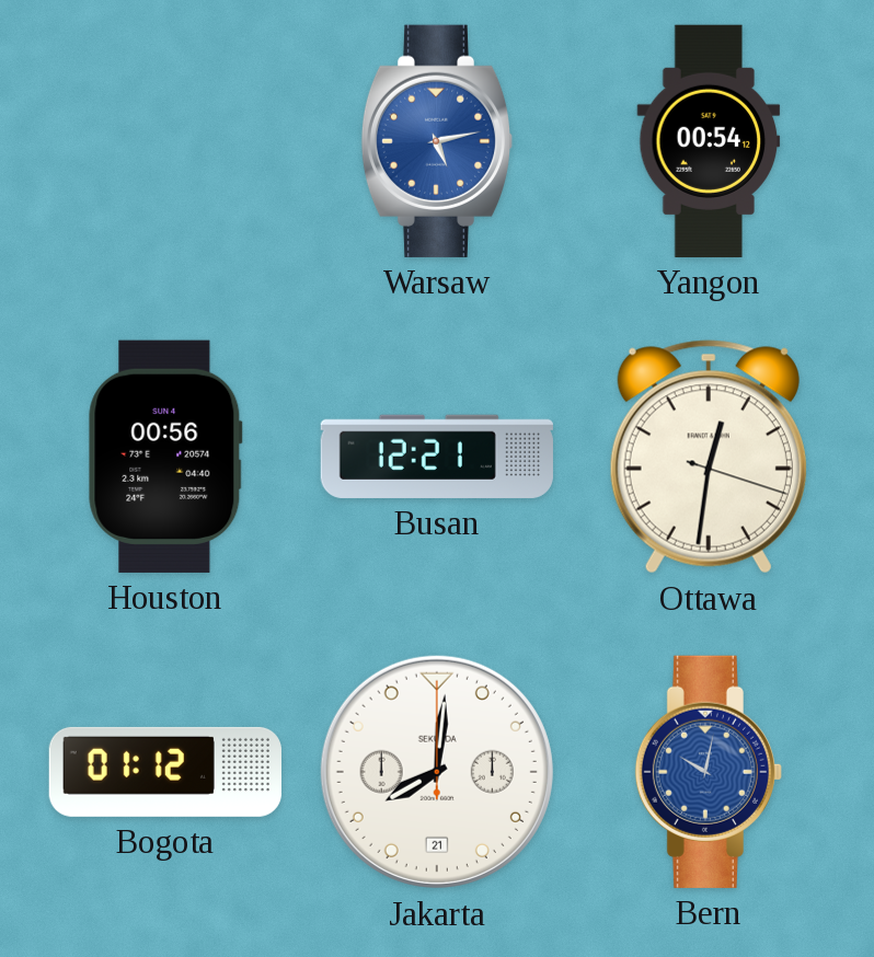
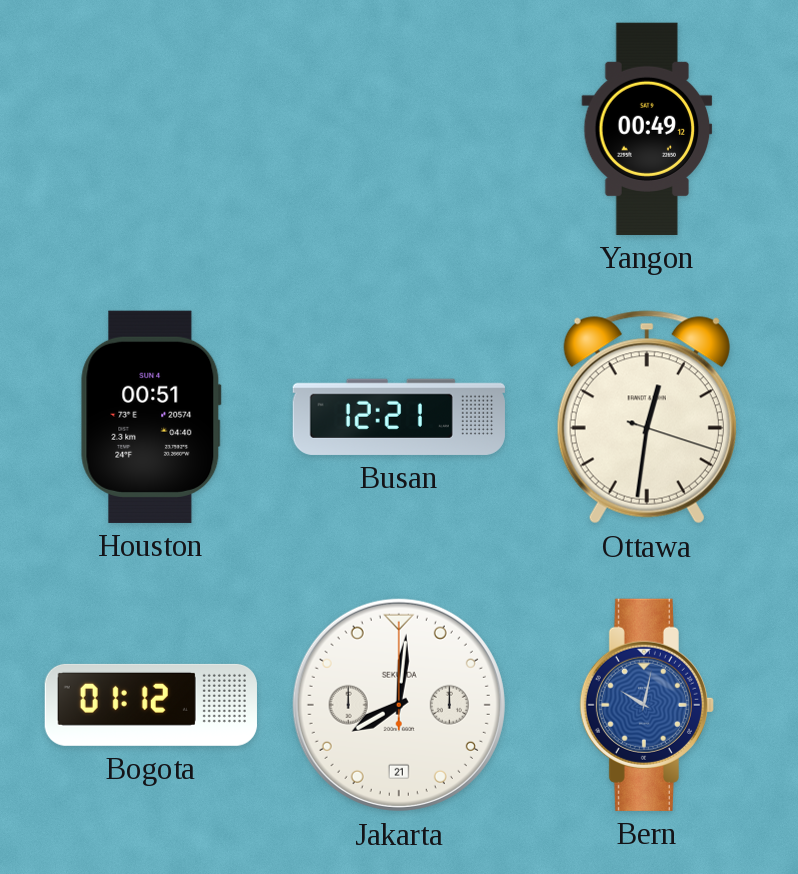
Warsaw: 5:13 -> none
Yangon: 00:54 -> 00:49
Houston: 00:56 -> 00:51
